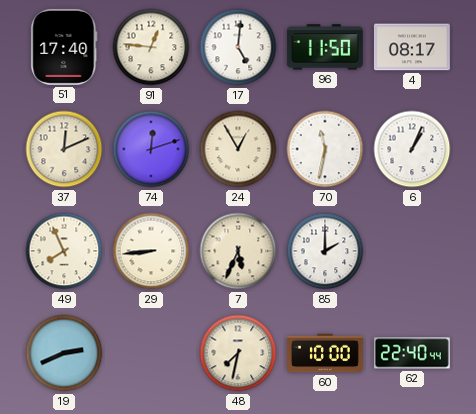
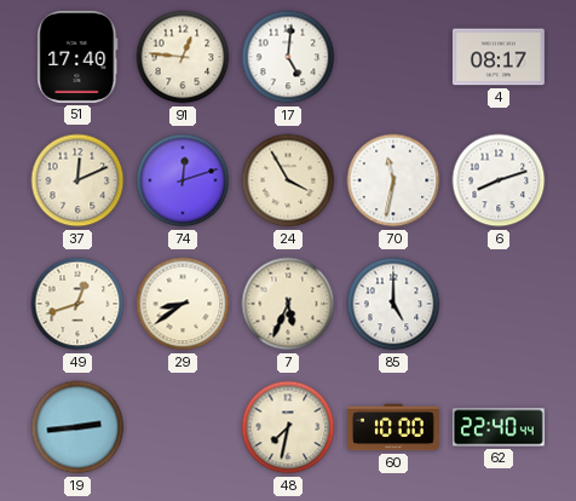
96: 11:50 -> none
24: 12:55 -> 3:55
6: 1:04 -> 8:12
49: 7:56 -> 12:42
29: 8:44 -> 8:39
85: 2:00 -> 5:00
19: 2:41 -> 2:44
